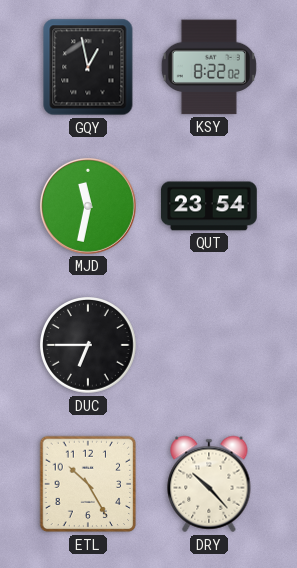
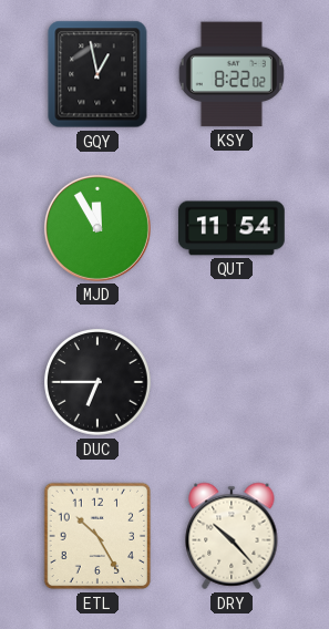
MJD: 11:32 -> 11:55
QUT: 23:54 -> 11:54
